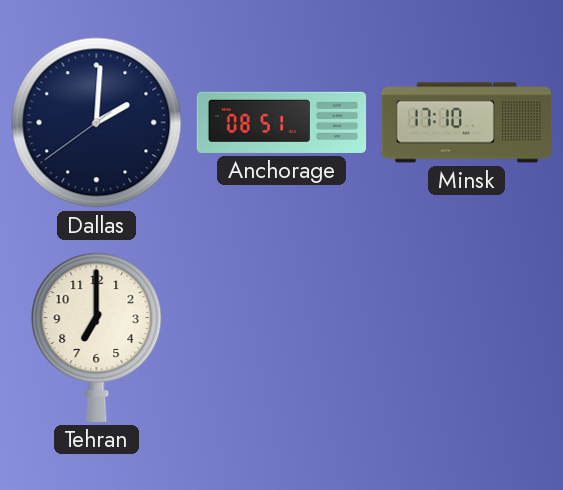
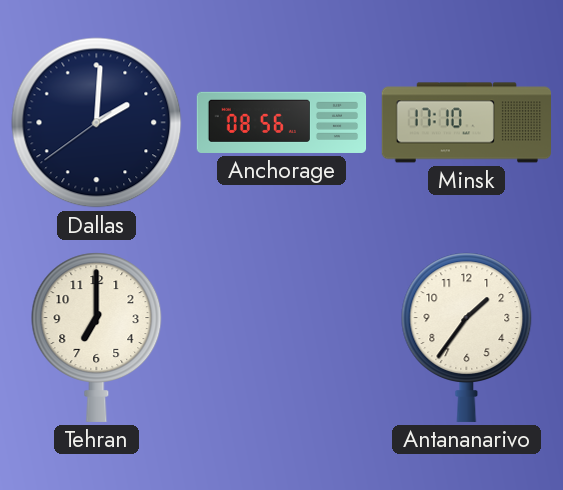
Anchorage: 08:51 -> 08:56
Antananarivo: none -> 1:36
